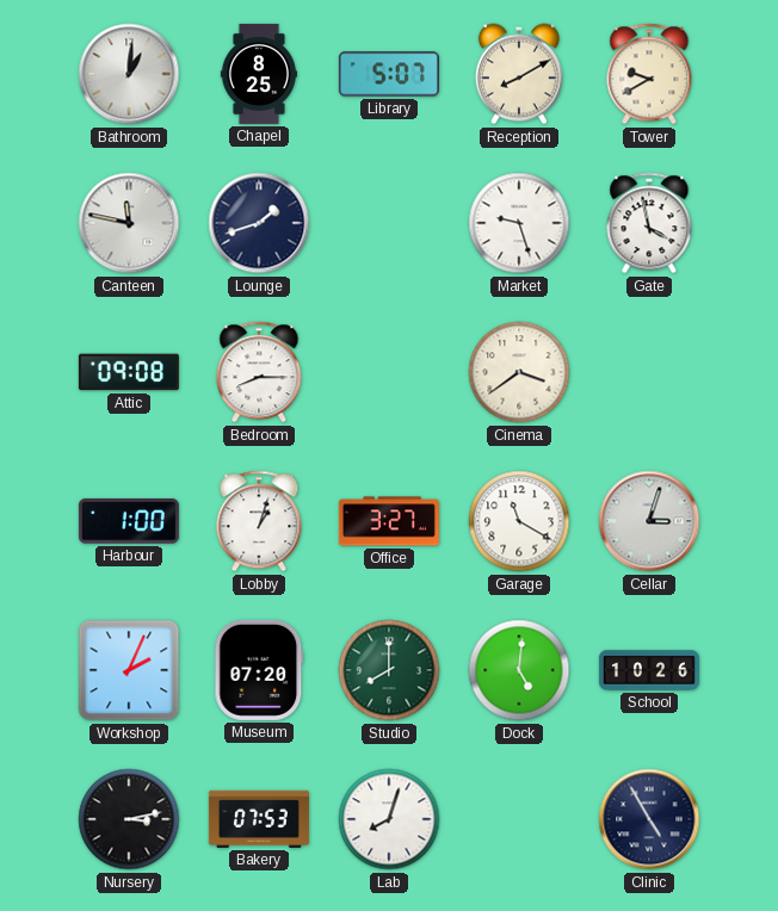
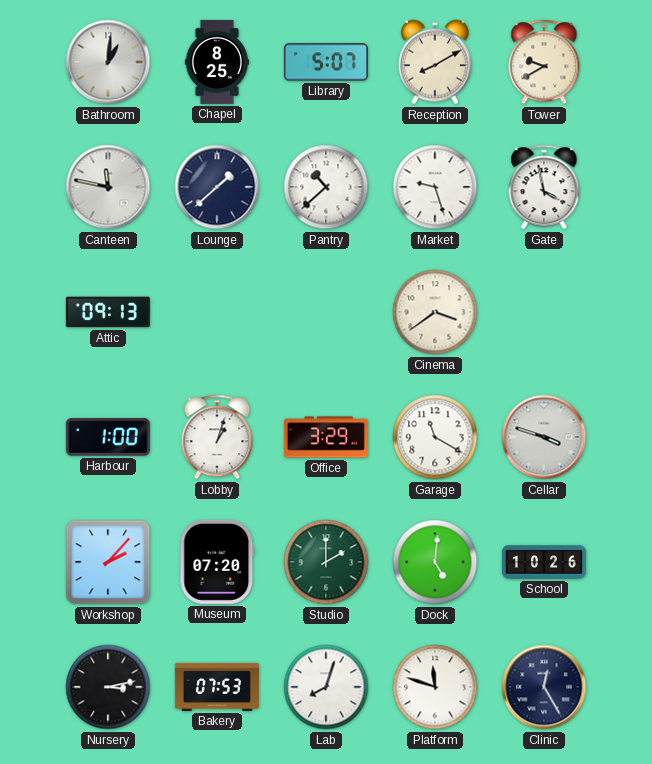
Lounge: 1:42 -> 1:38
Pantry: none -> 10:38
Attic: 09:08 -> 09:13
Bedroom: 8:15 -> none
Office: 3:27 -> 3:29
Cellar: 3:03 -> 3:48
Workshop: 2:04 -> 2:07
Studio: 8:00 -> 2:00
Platform: none -> 11:48
Clinic: 4:55 -> 12:25
